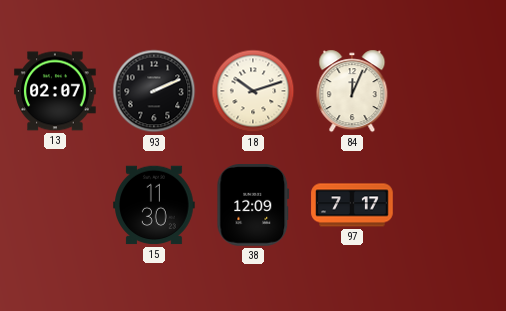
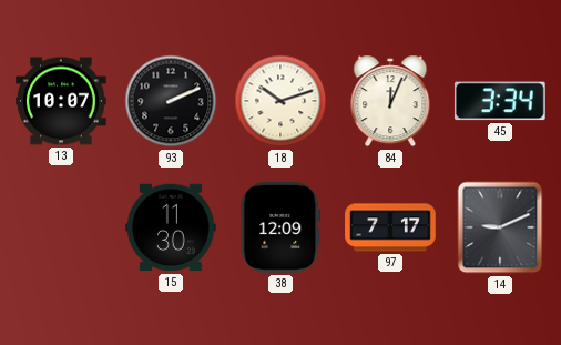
13: 02:07 -> 10:07
45: none -> 3:34
14: none -> 9:11
